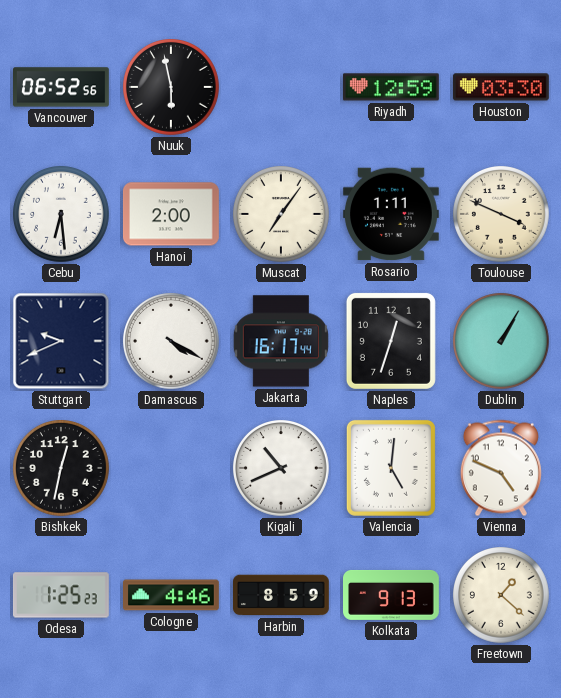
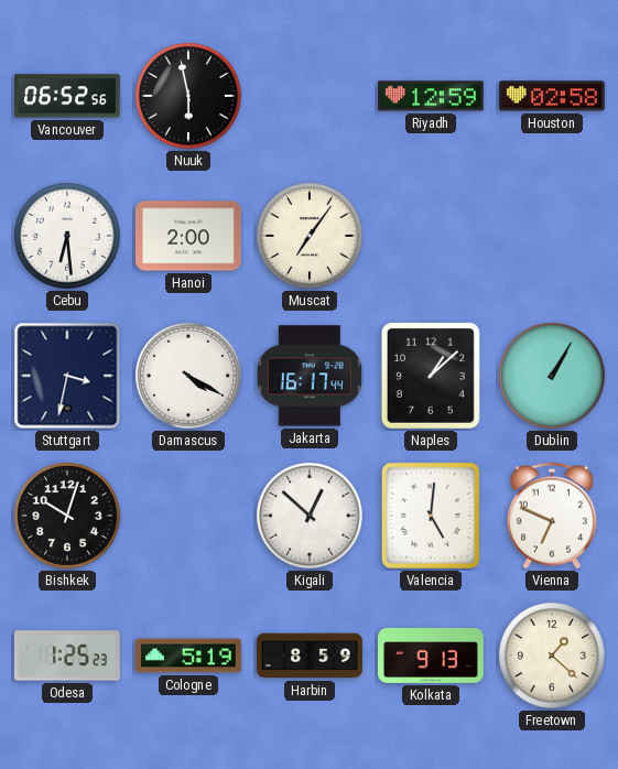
Houston: 03:30 -> 02:58
Rosario: 1:11 -> none
Toulouse: 3:49 -> none
Stuttgart: 9:41 -> 3:32
Naples: 12:33 -> 1:08
Bishkek: 12:32 -> 10:03
Kigali: 10:41 -> 12:52
Vienna: 4:49 -> 6:49
Cologne: 4:46 -> 5:19
